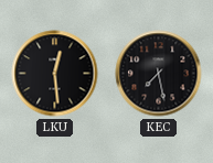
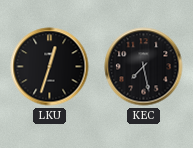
LKU: 12:29 -> 12:33
